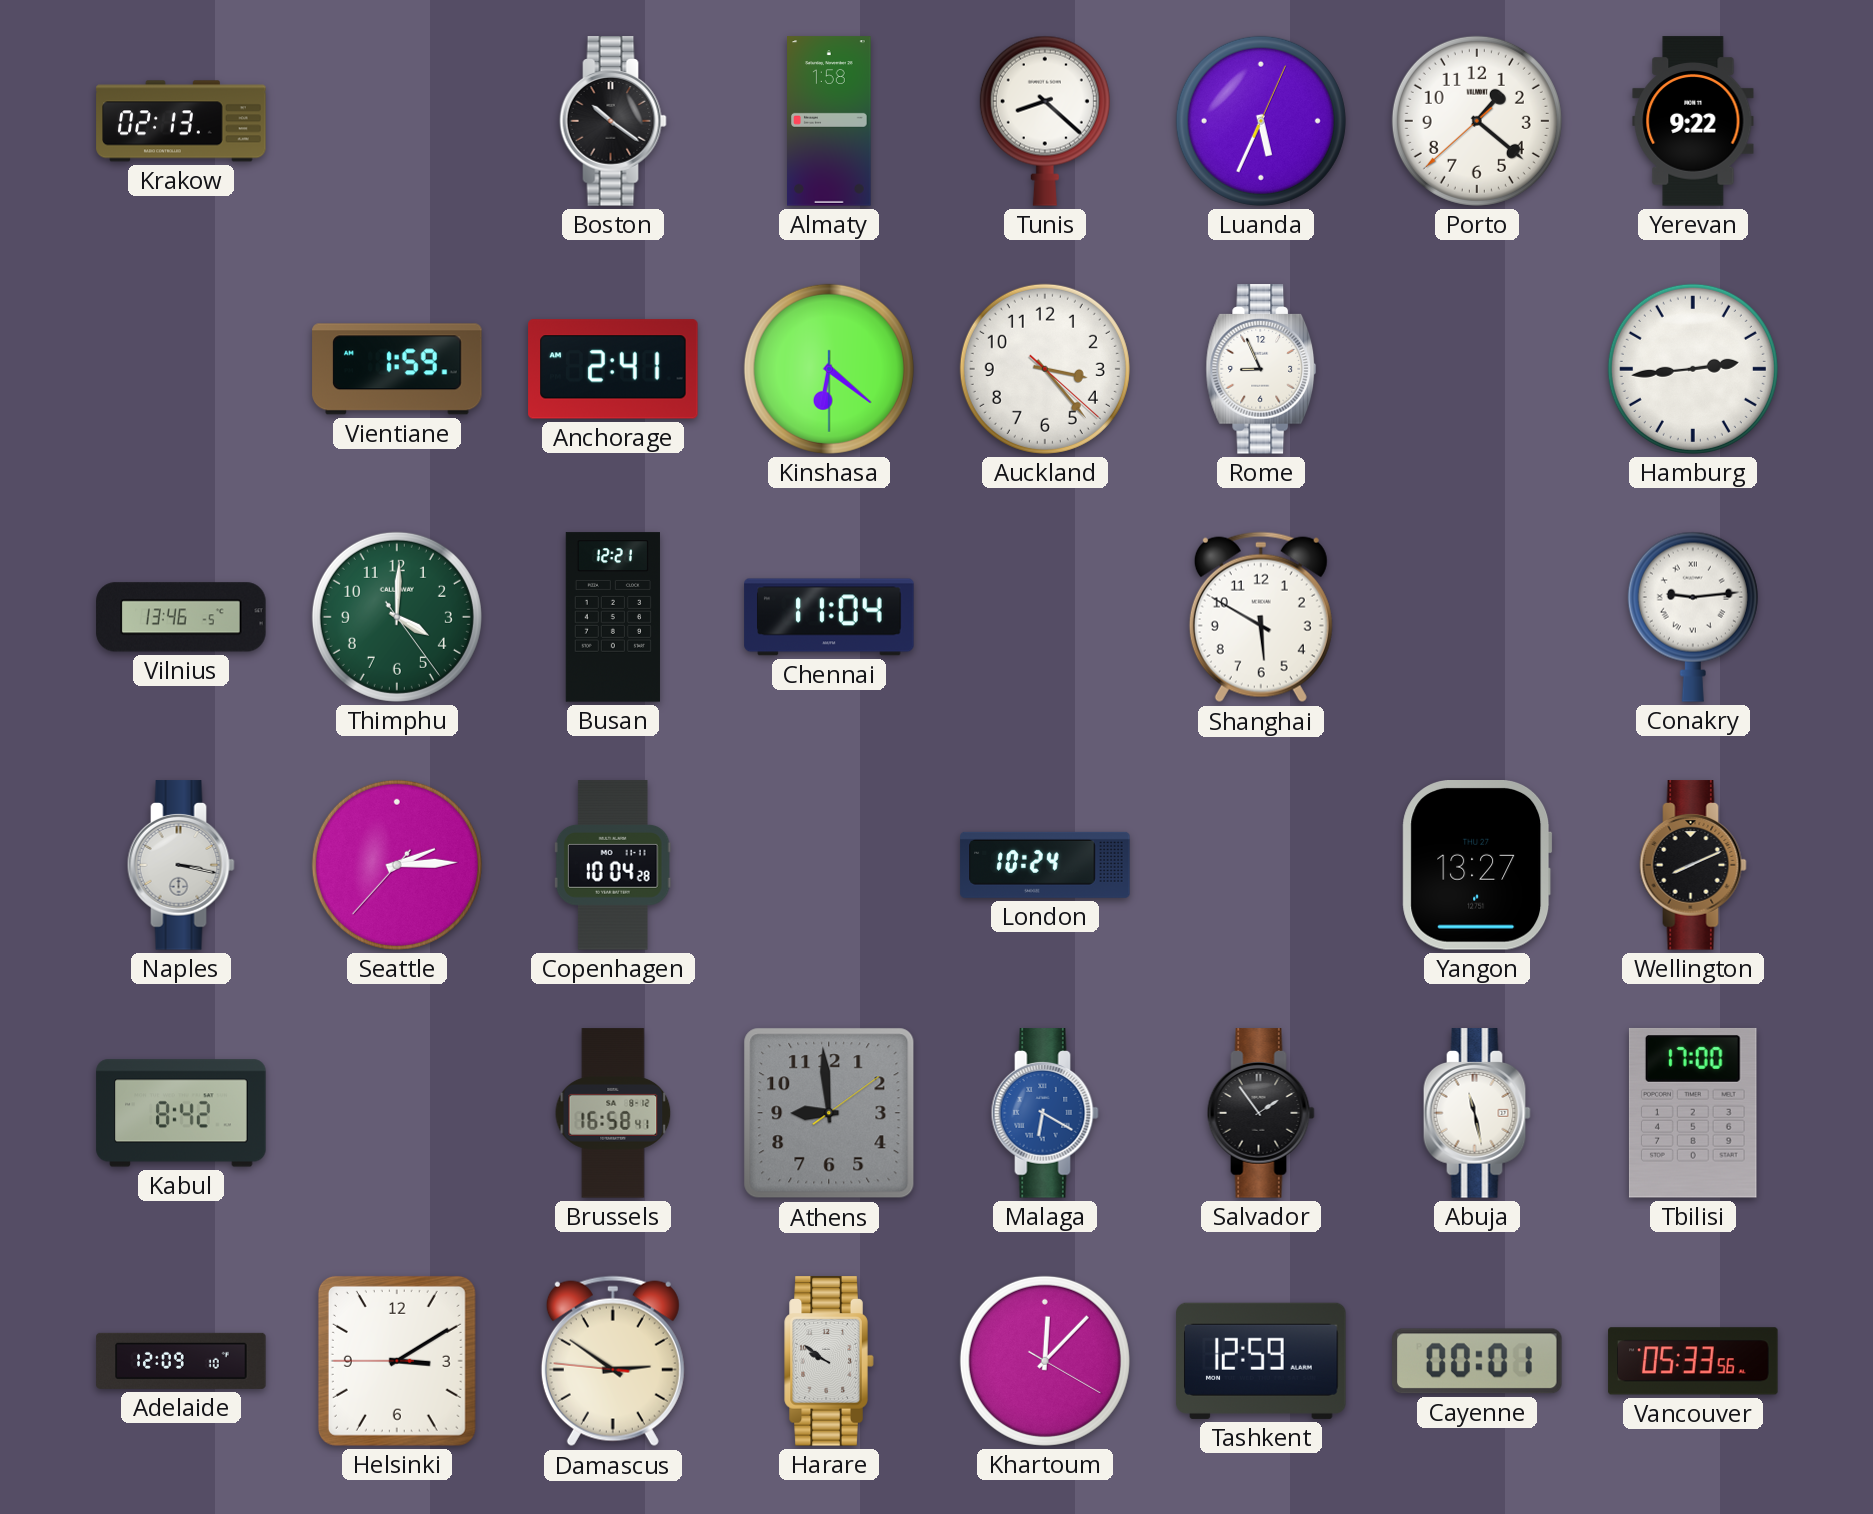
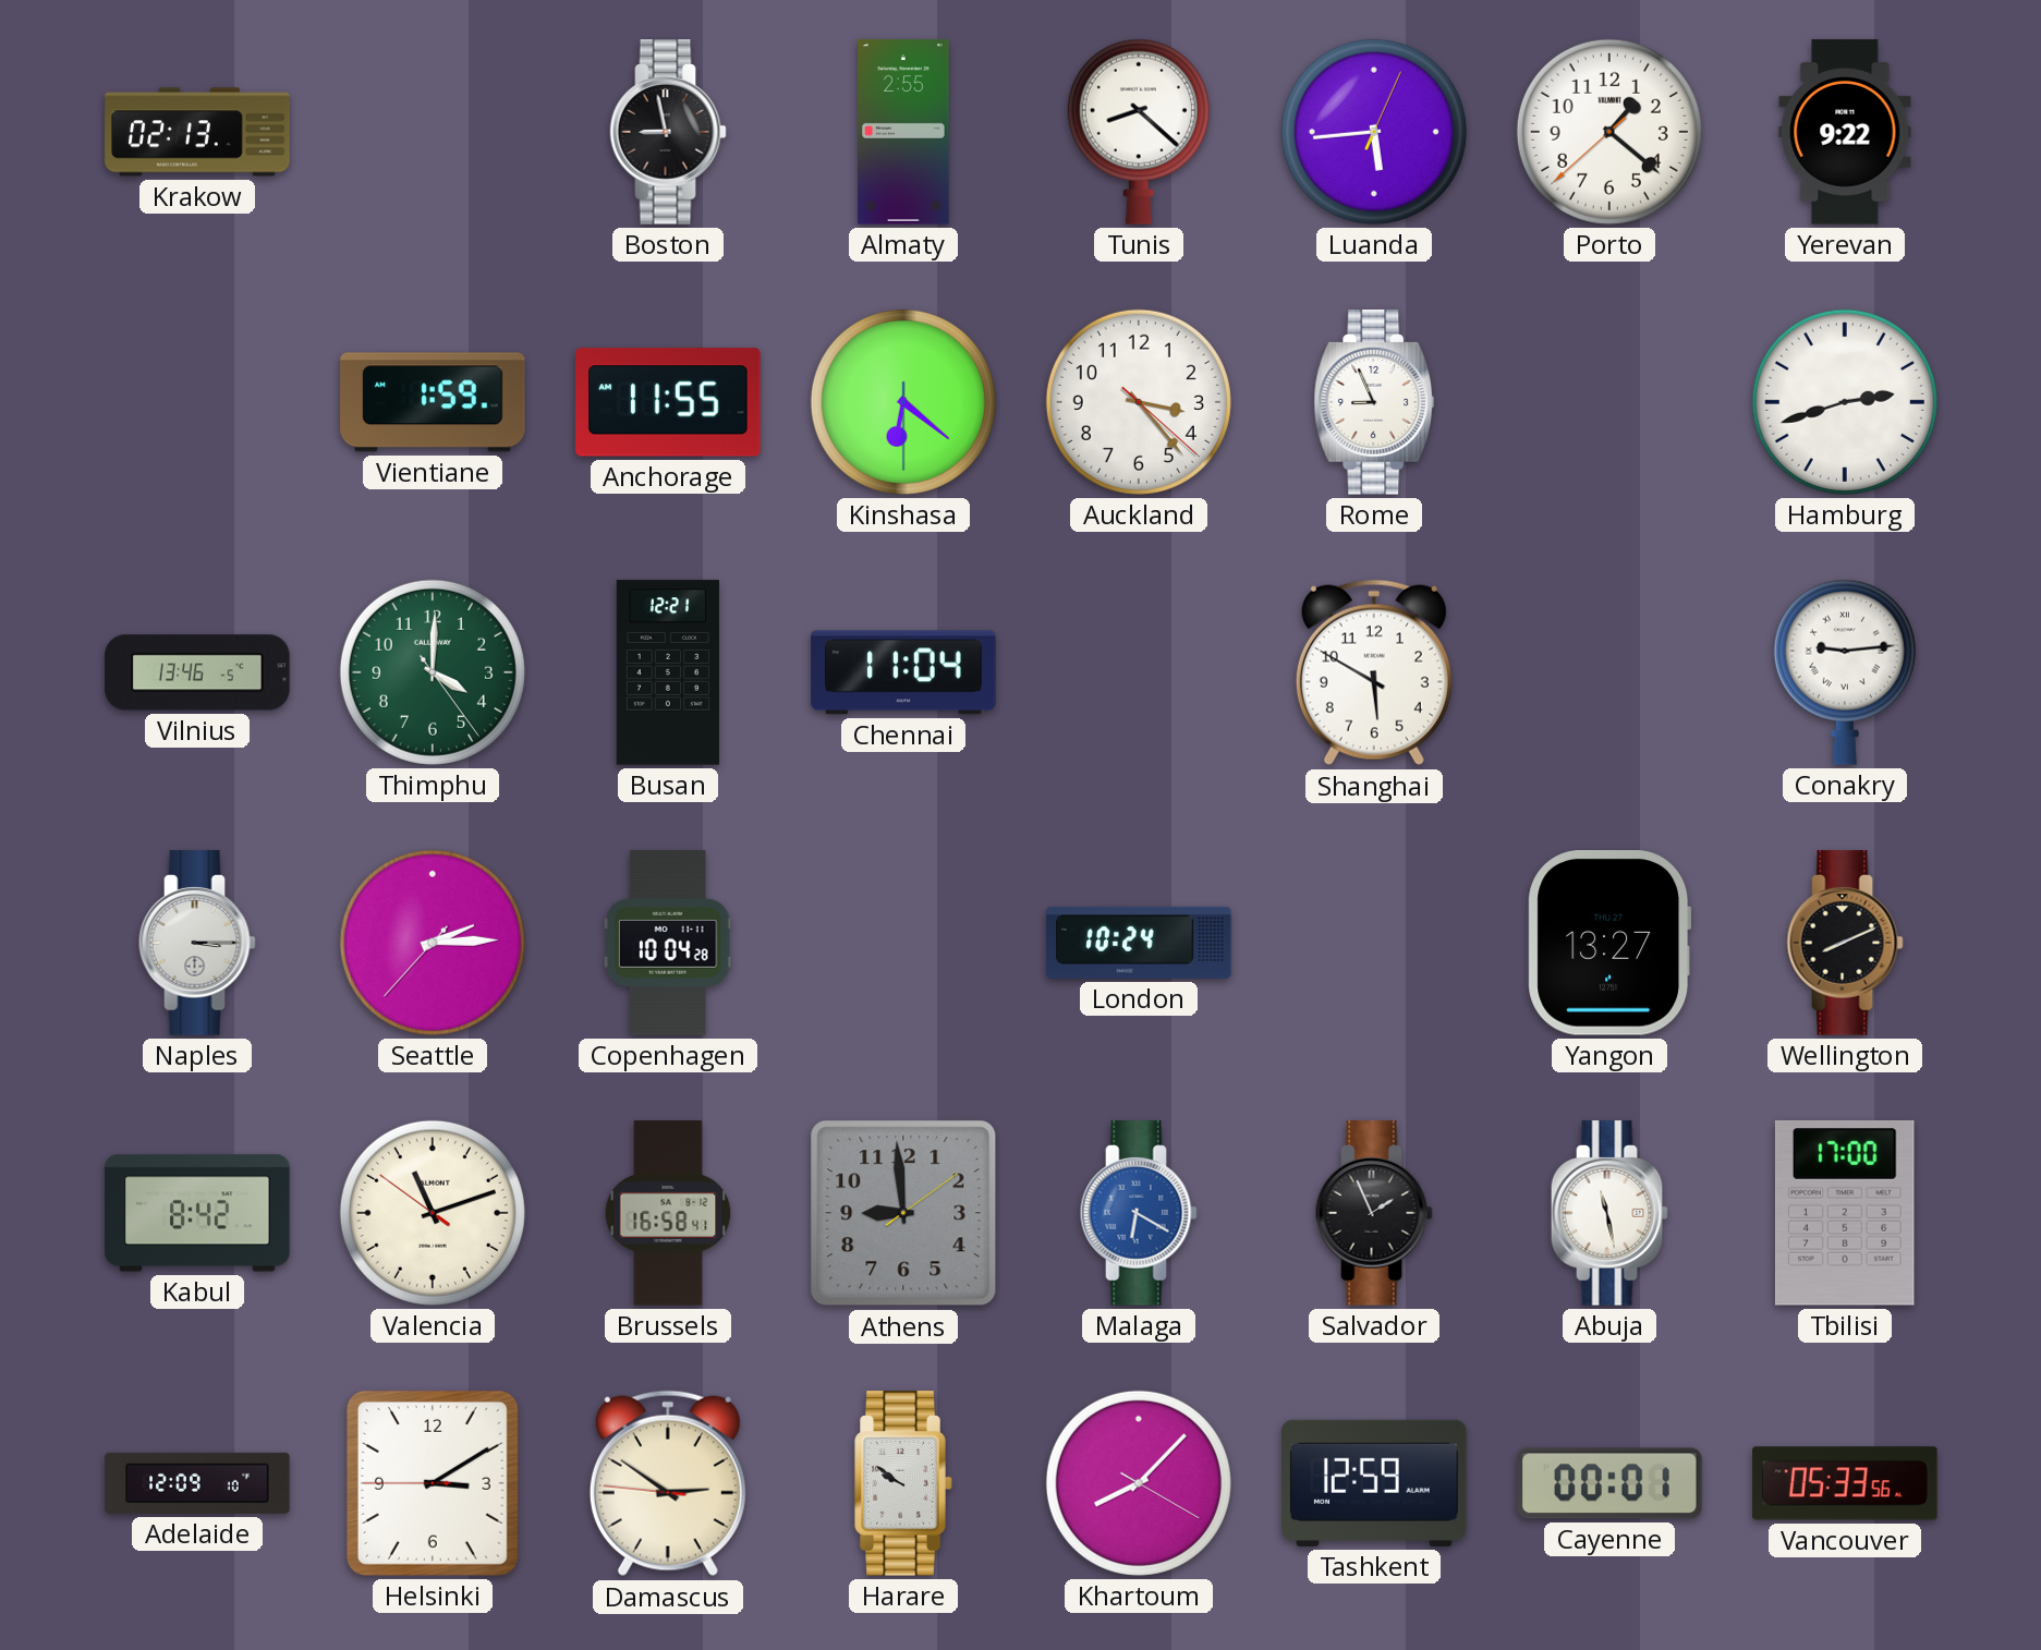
Boston: 10:21 -> 8:58
Almaty: 1:58 -> 2:55
Luanda: 5:34 -> 5:44
Anchorage: 2:41 -> 11:55
Hamburg: 2:44 -> 2:42
Naples: 3:17 -> 3:15
Valencia: none -> 11:11
Salvador: 1:54 -> 1:56
Khartoum: 12:07 -> 8:07
